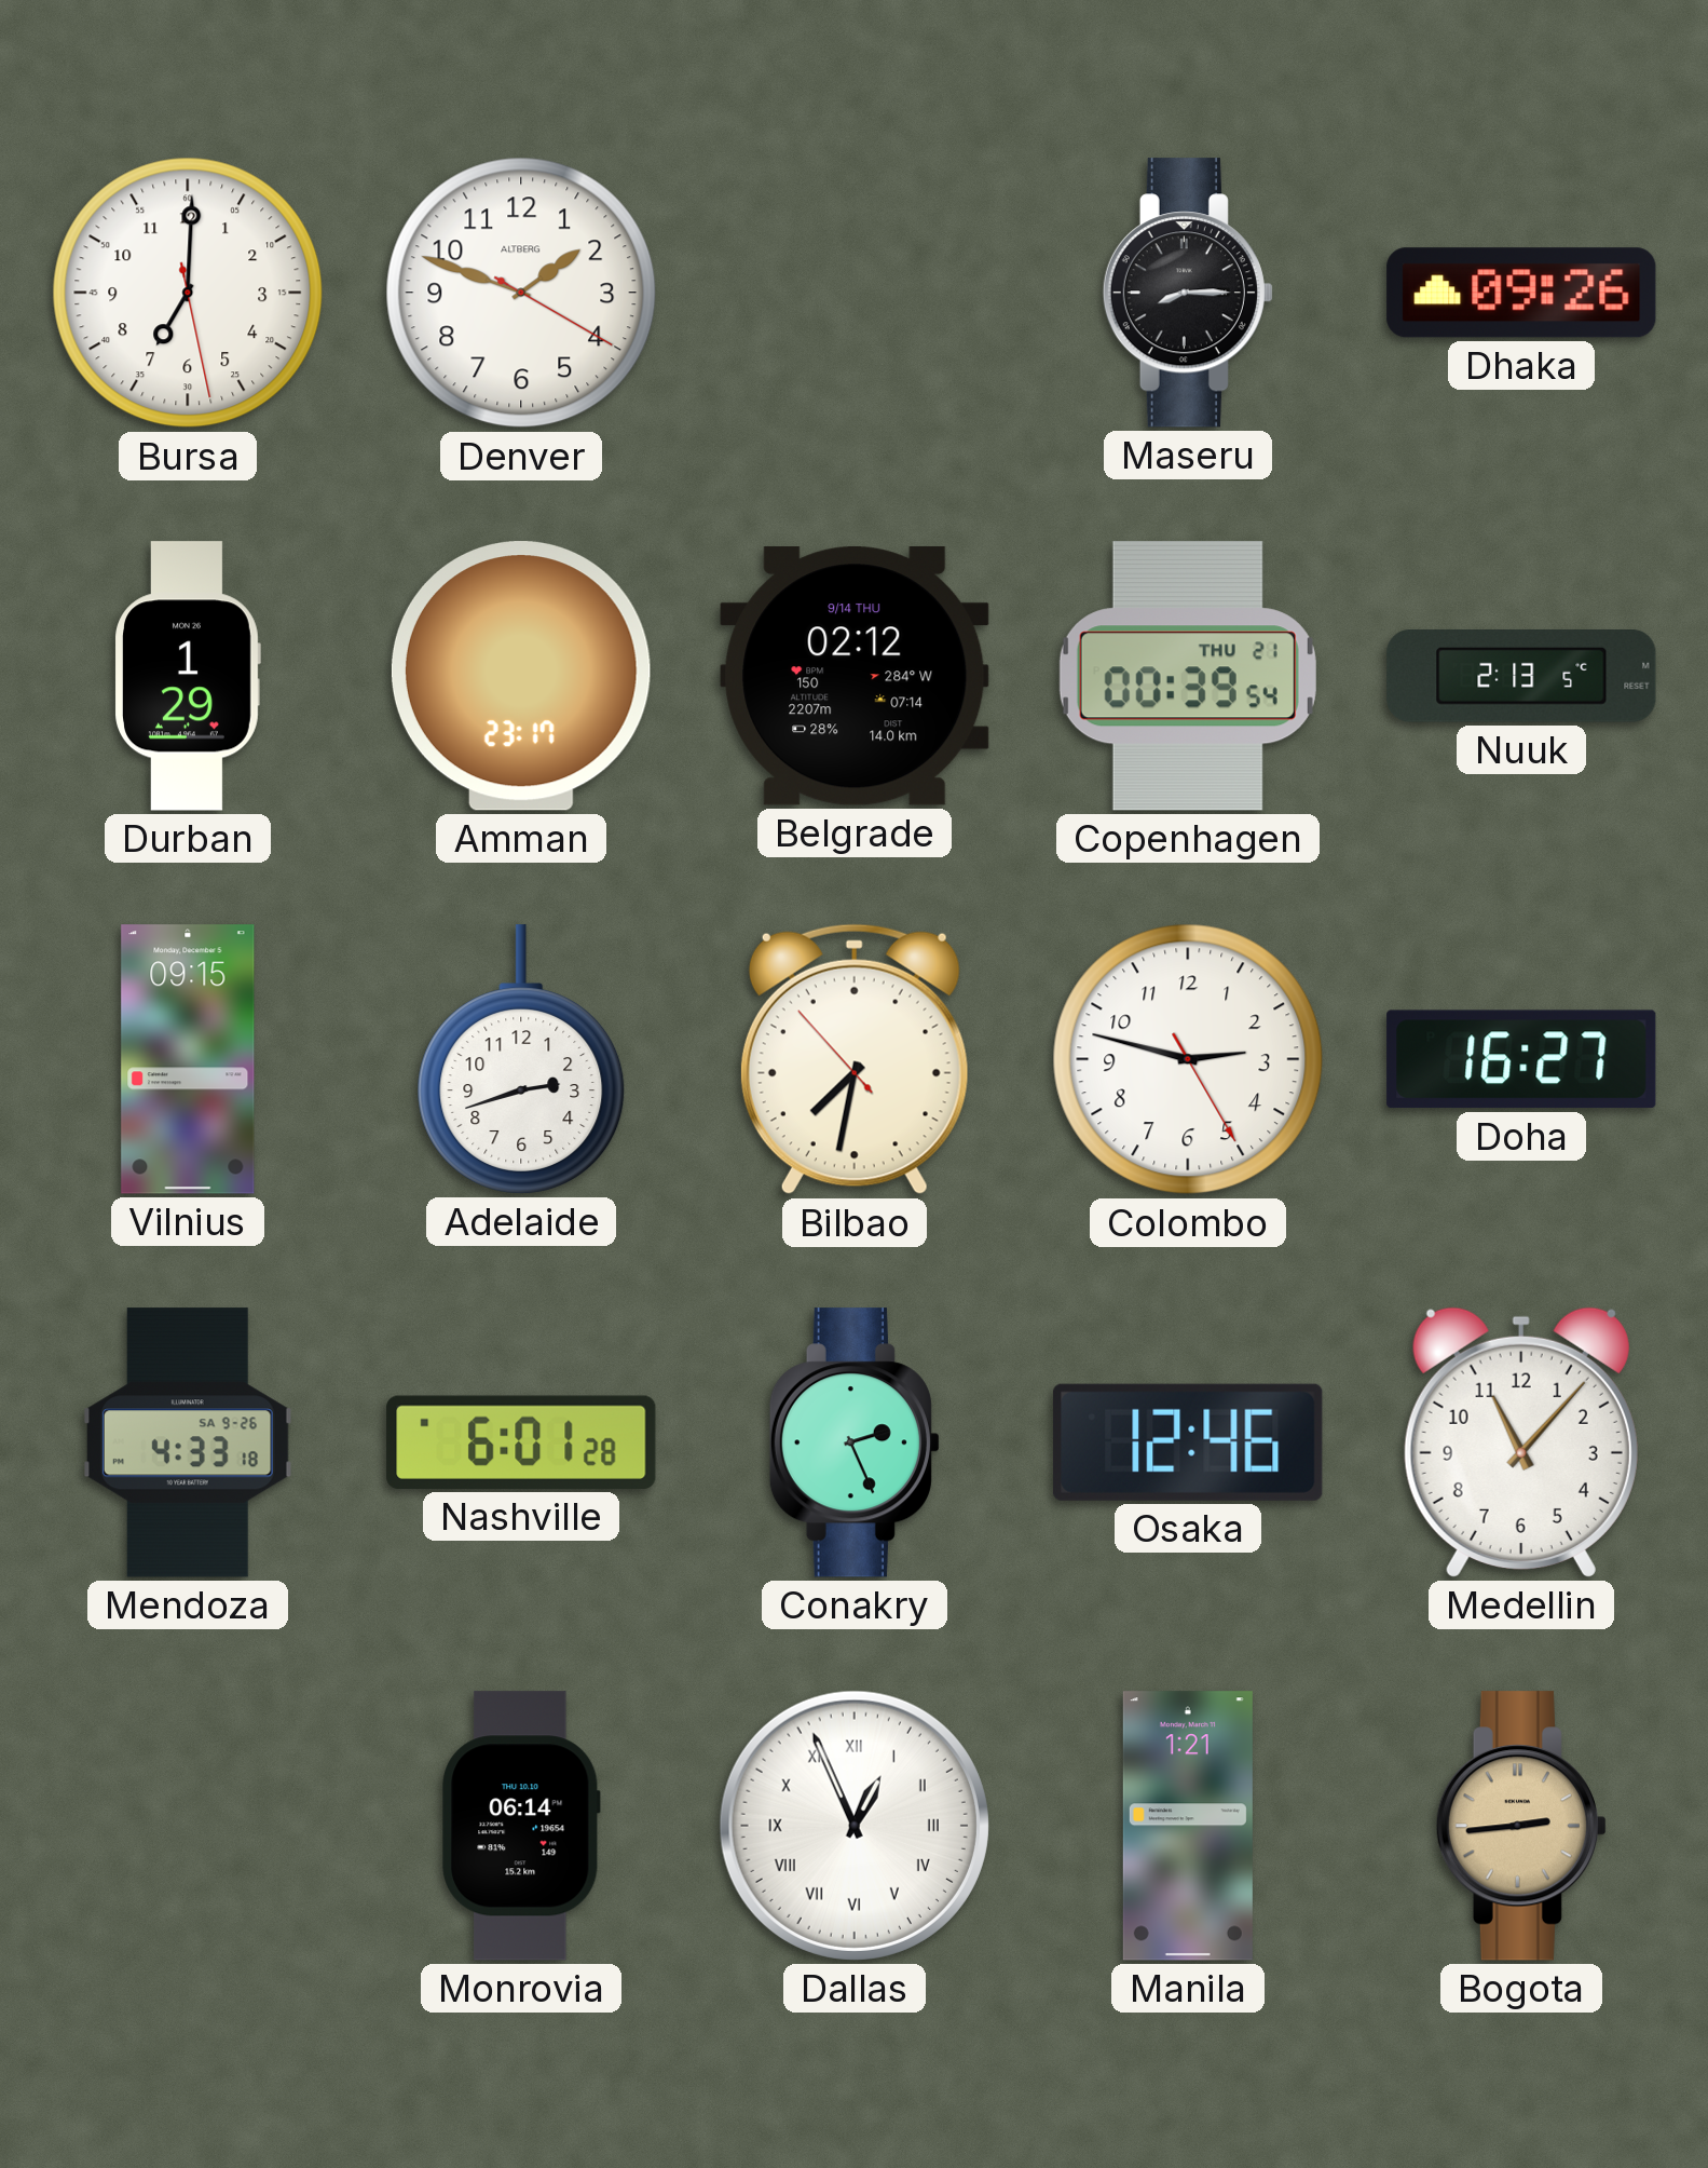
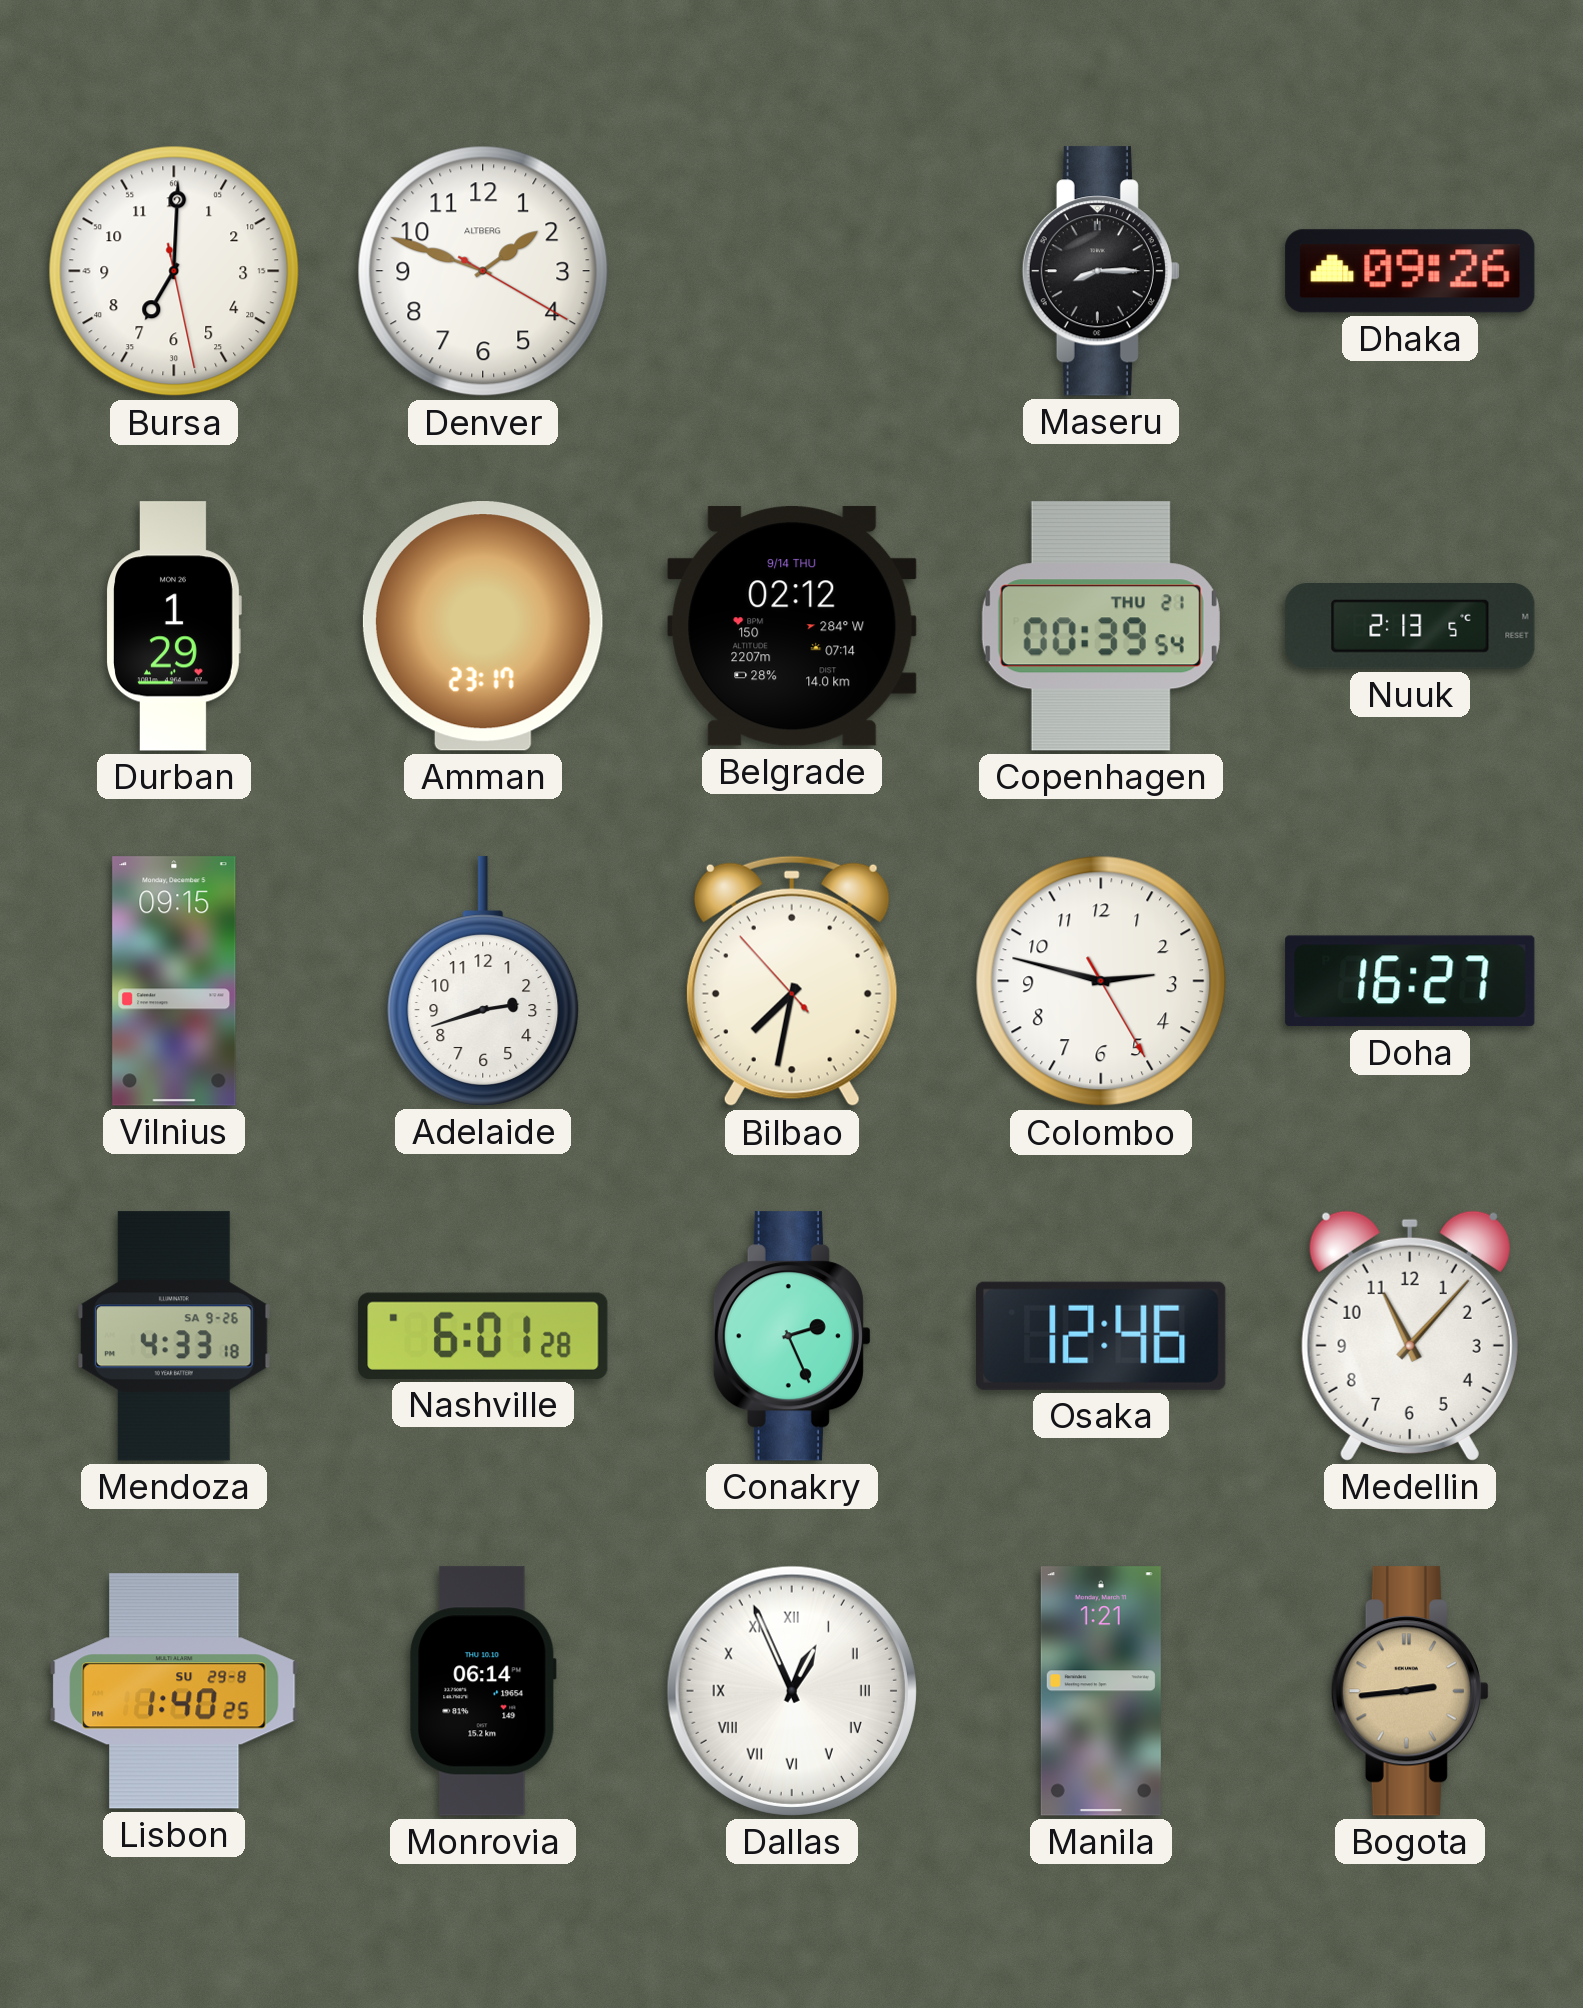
Lisbon: none -> 1:40
